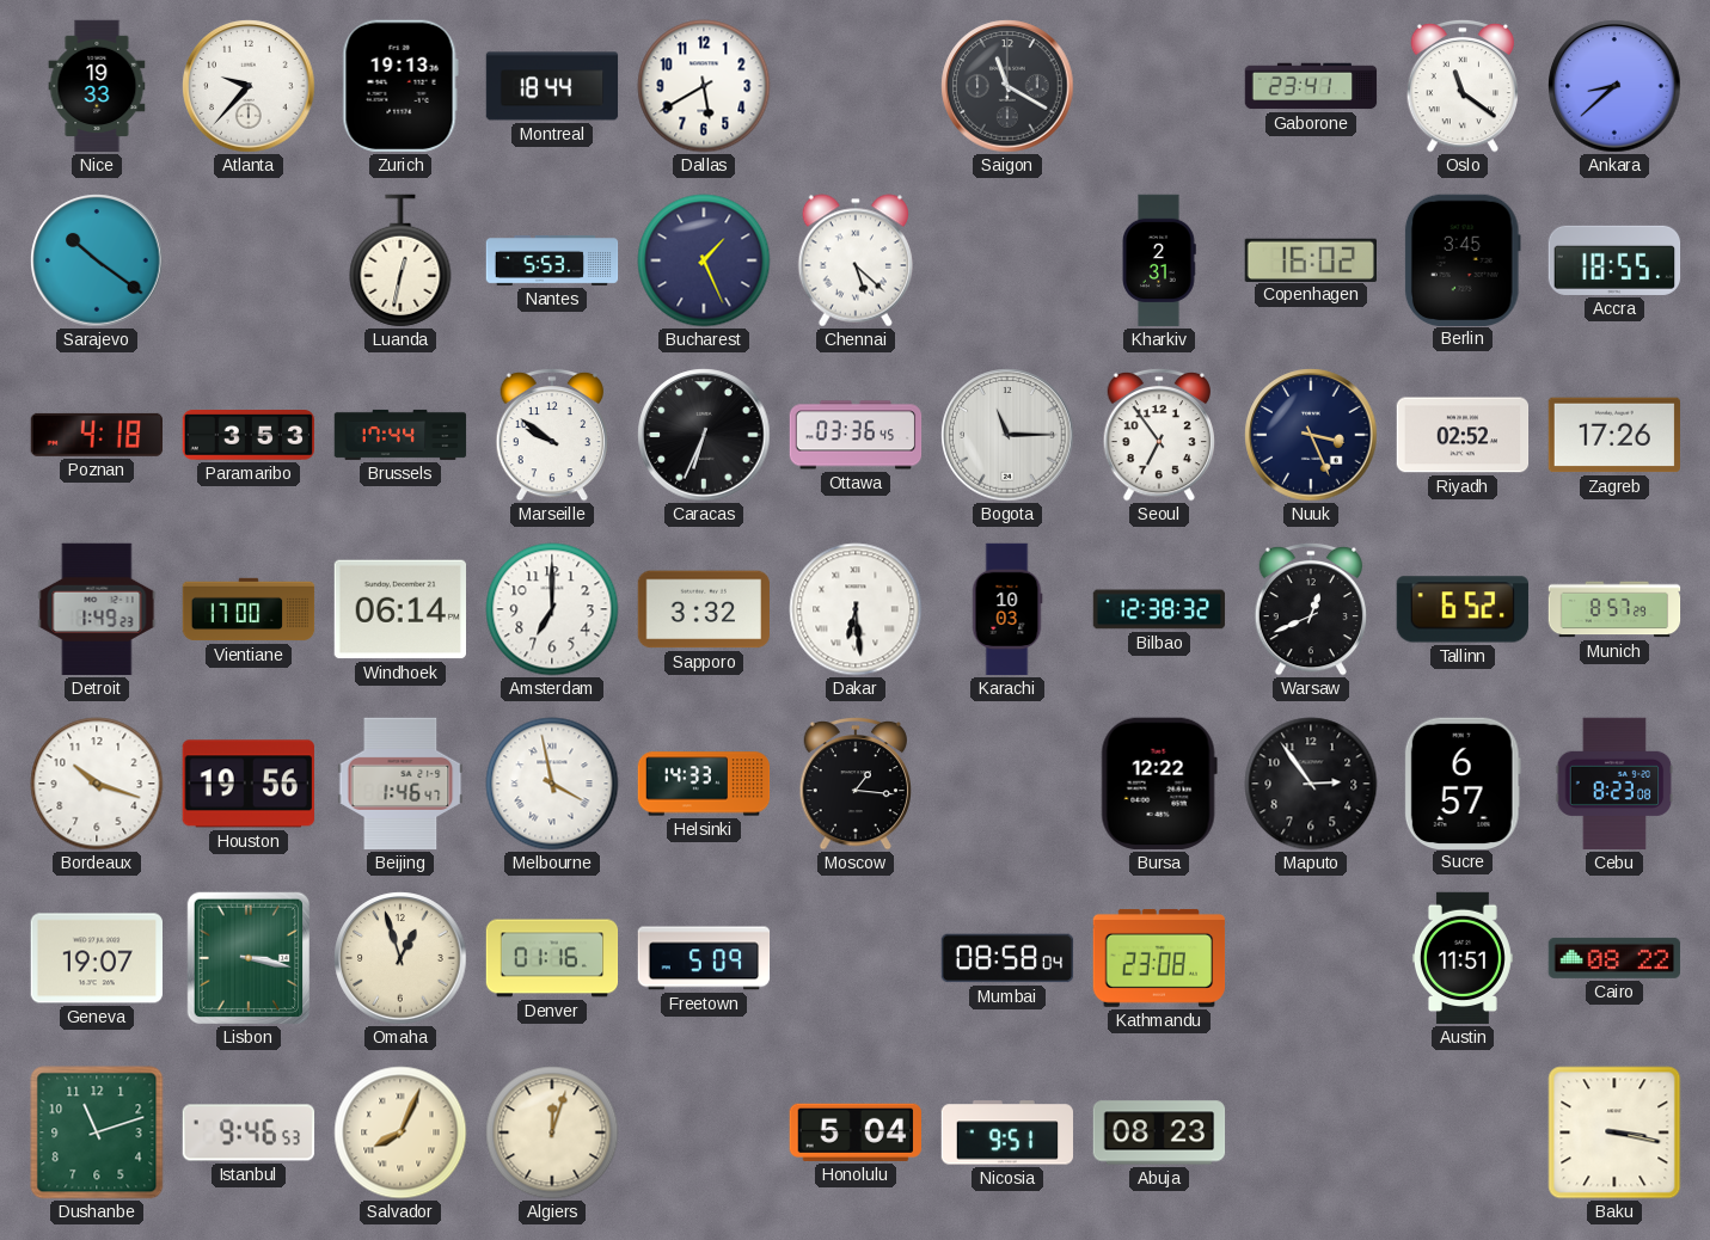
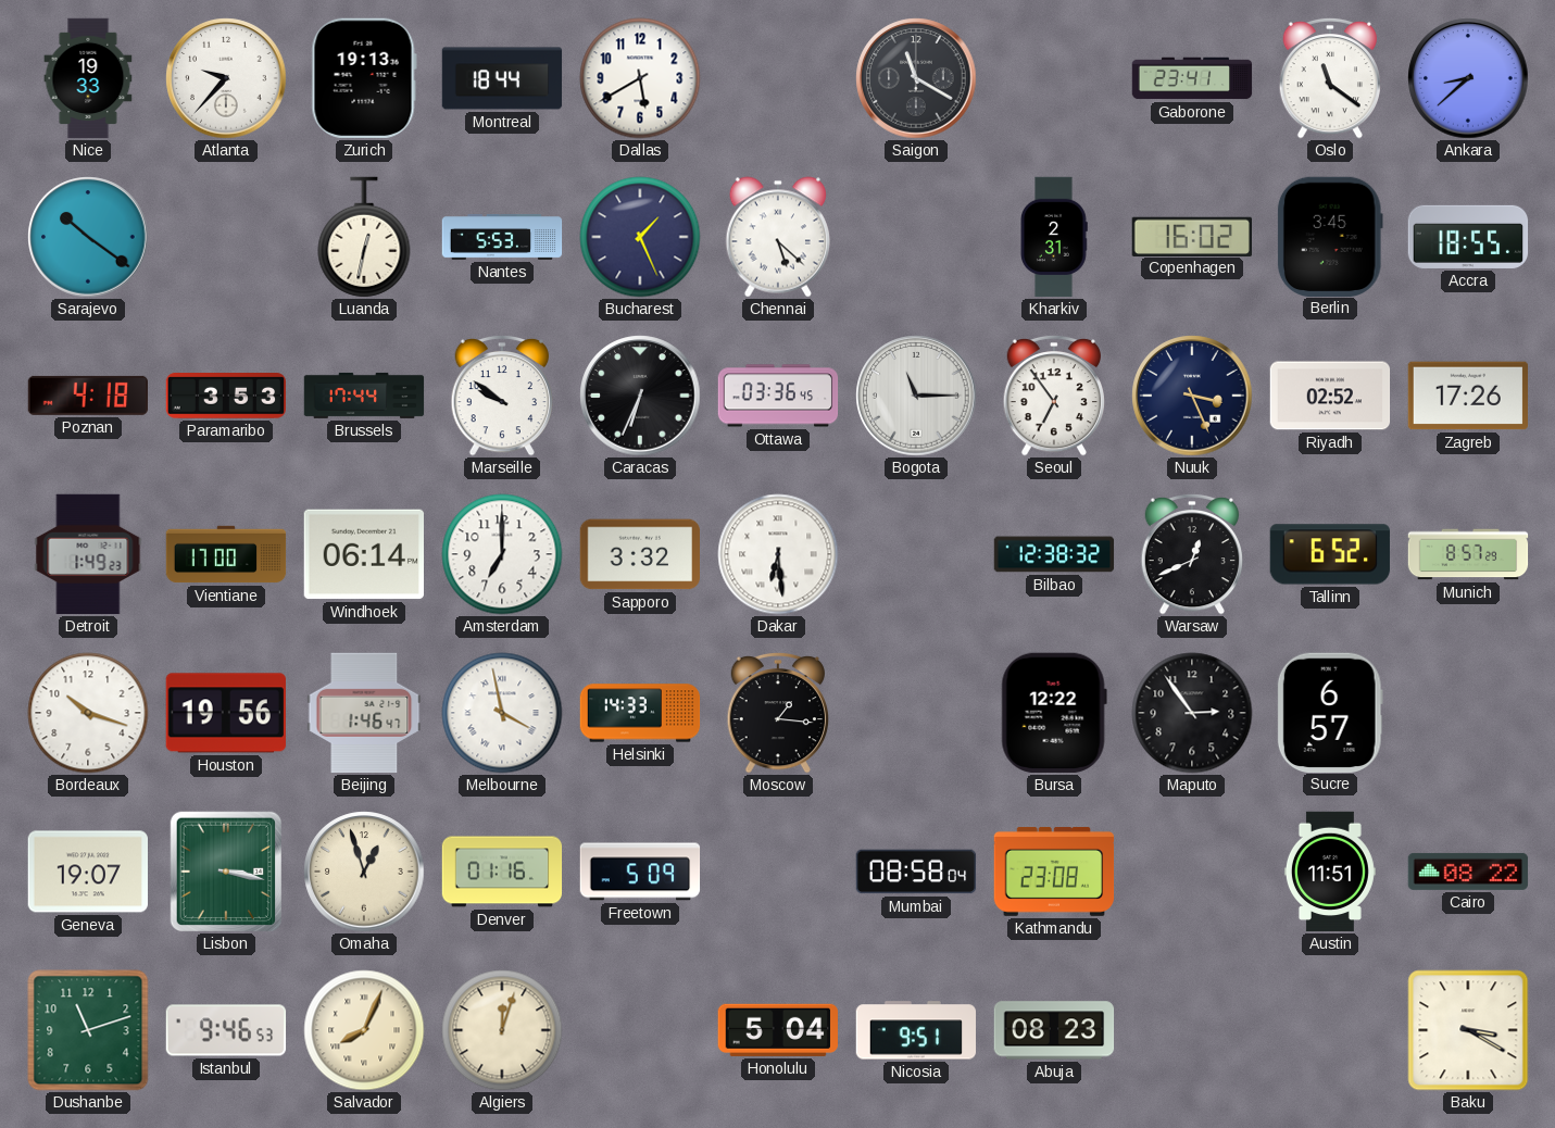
Karachi: 10:03 -> none
Cebu: 8:23 -> none
Baku: 3:17 -> 3:20
